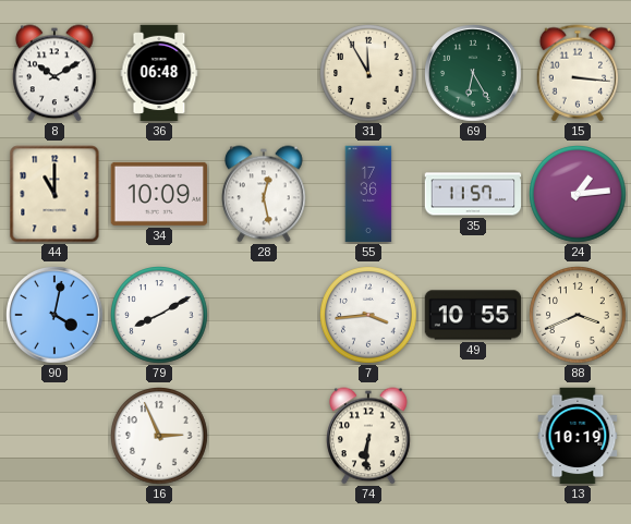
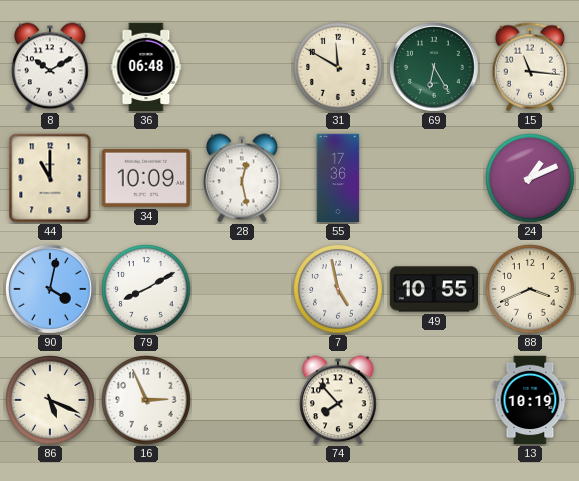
31: 11:55 -> 11:50
15: 3:16 -> 11:16
35: 11:57 -> none
24: 1:14 -> 1:11
7: 3:44 -> 4:58
86: none -> 5:19
74: 6:31 -> 7:53
